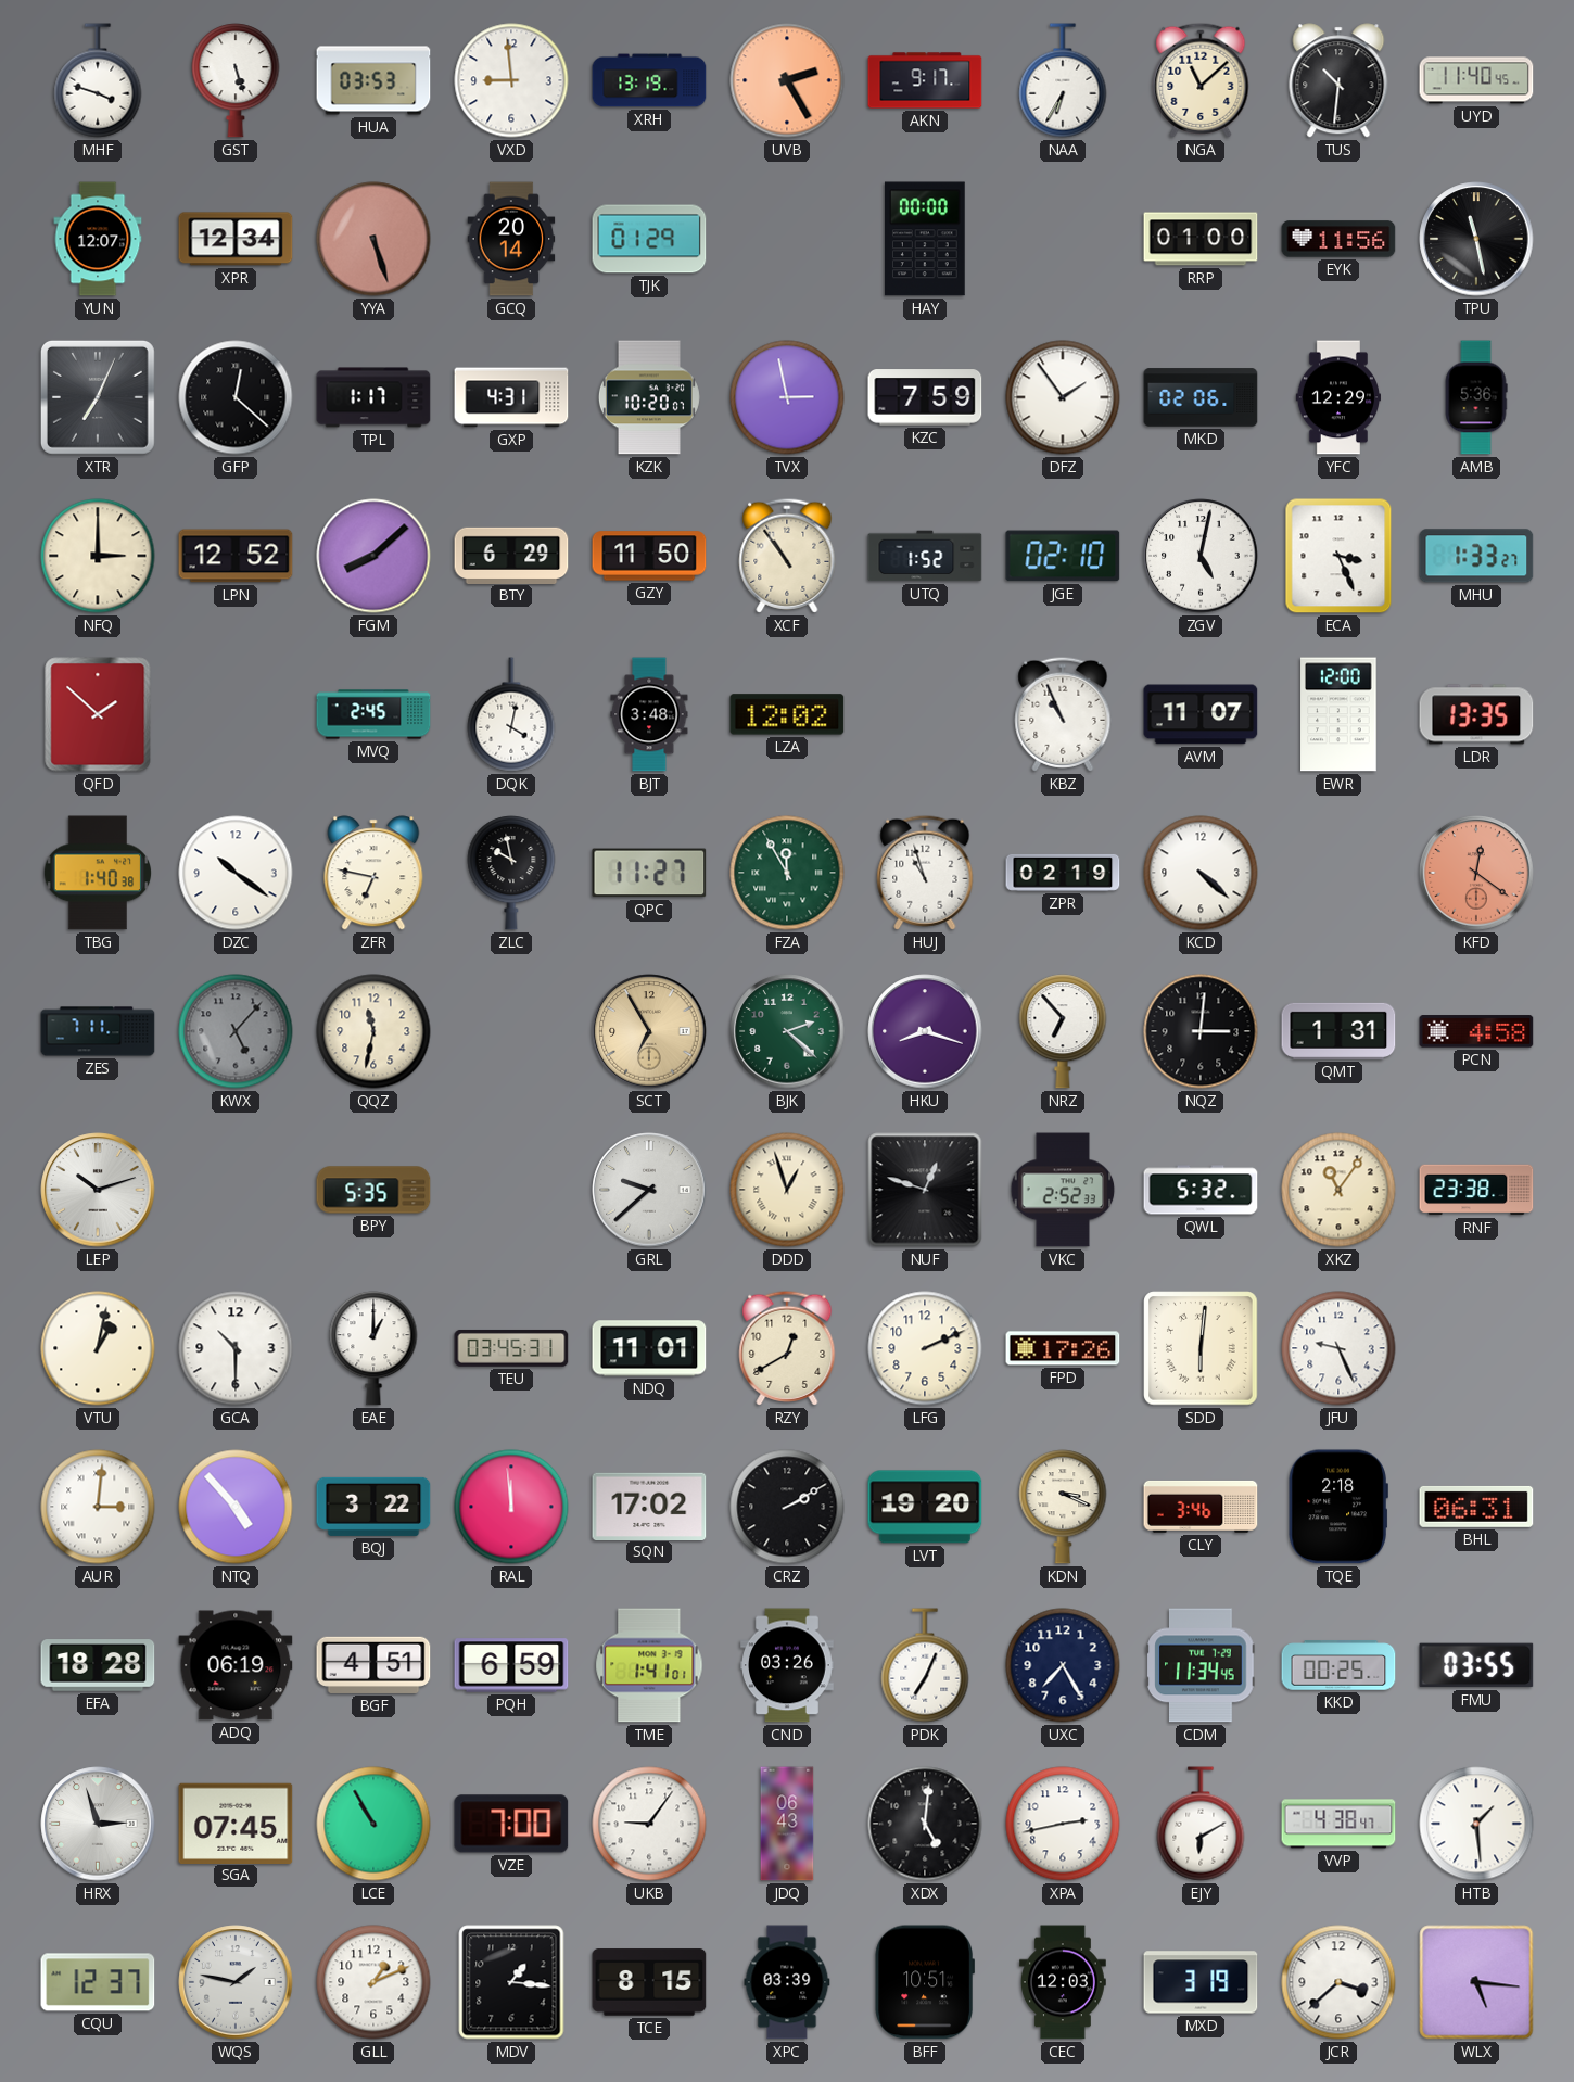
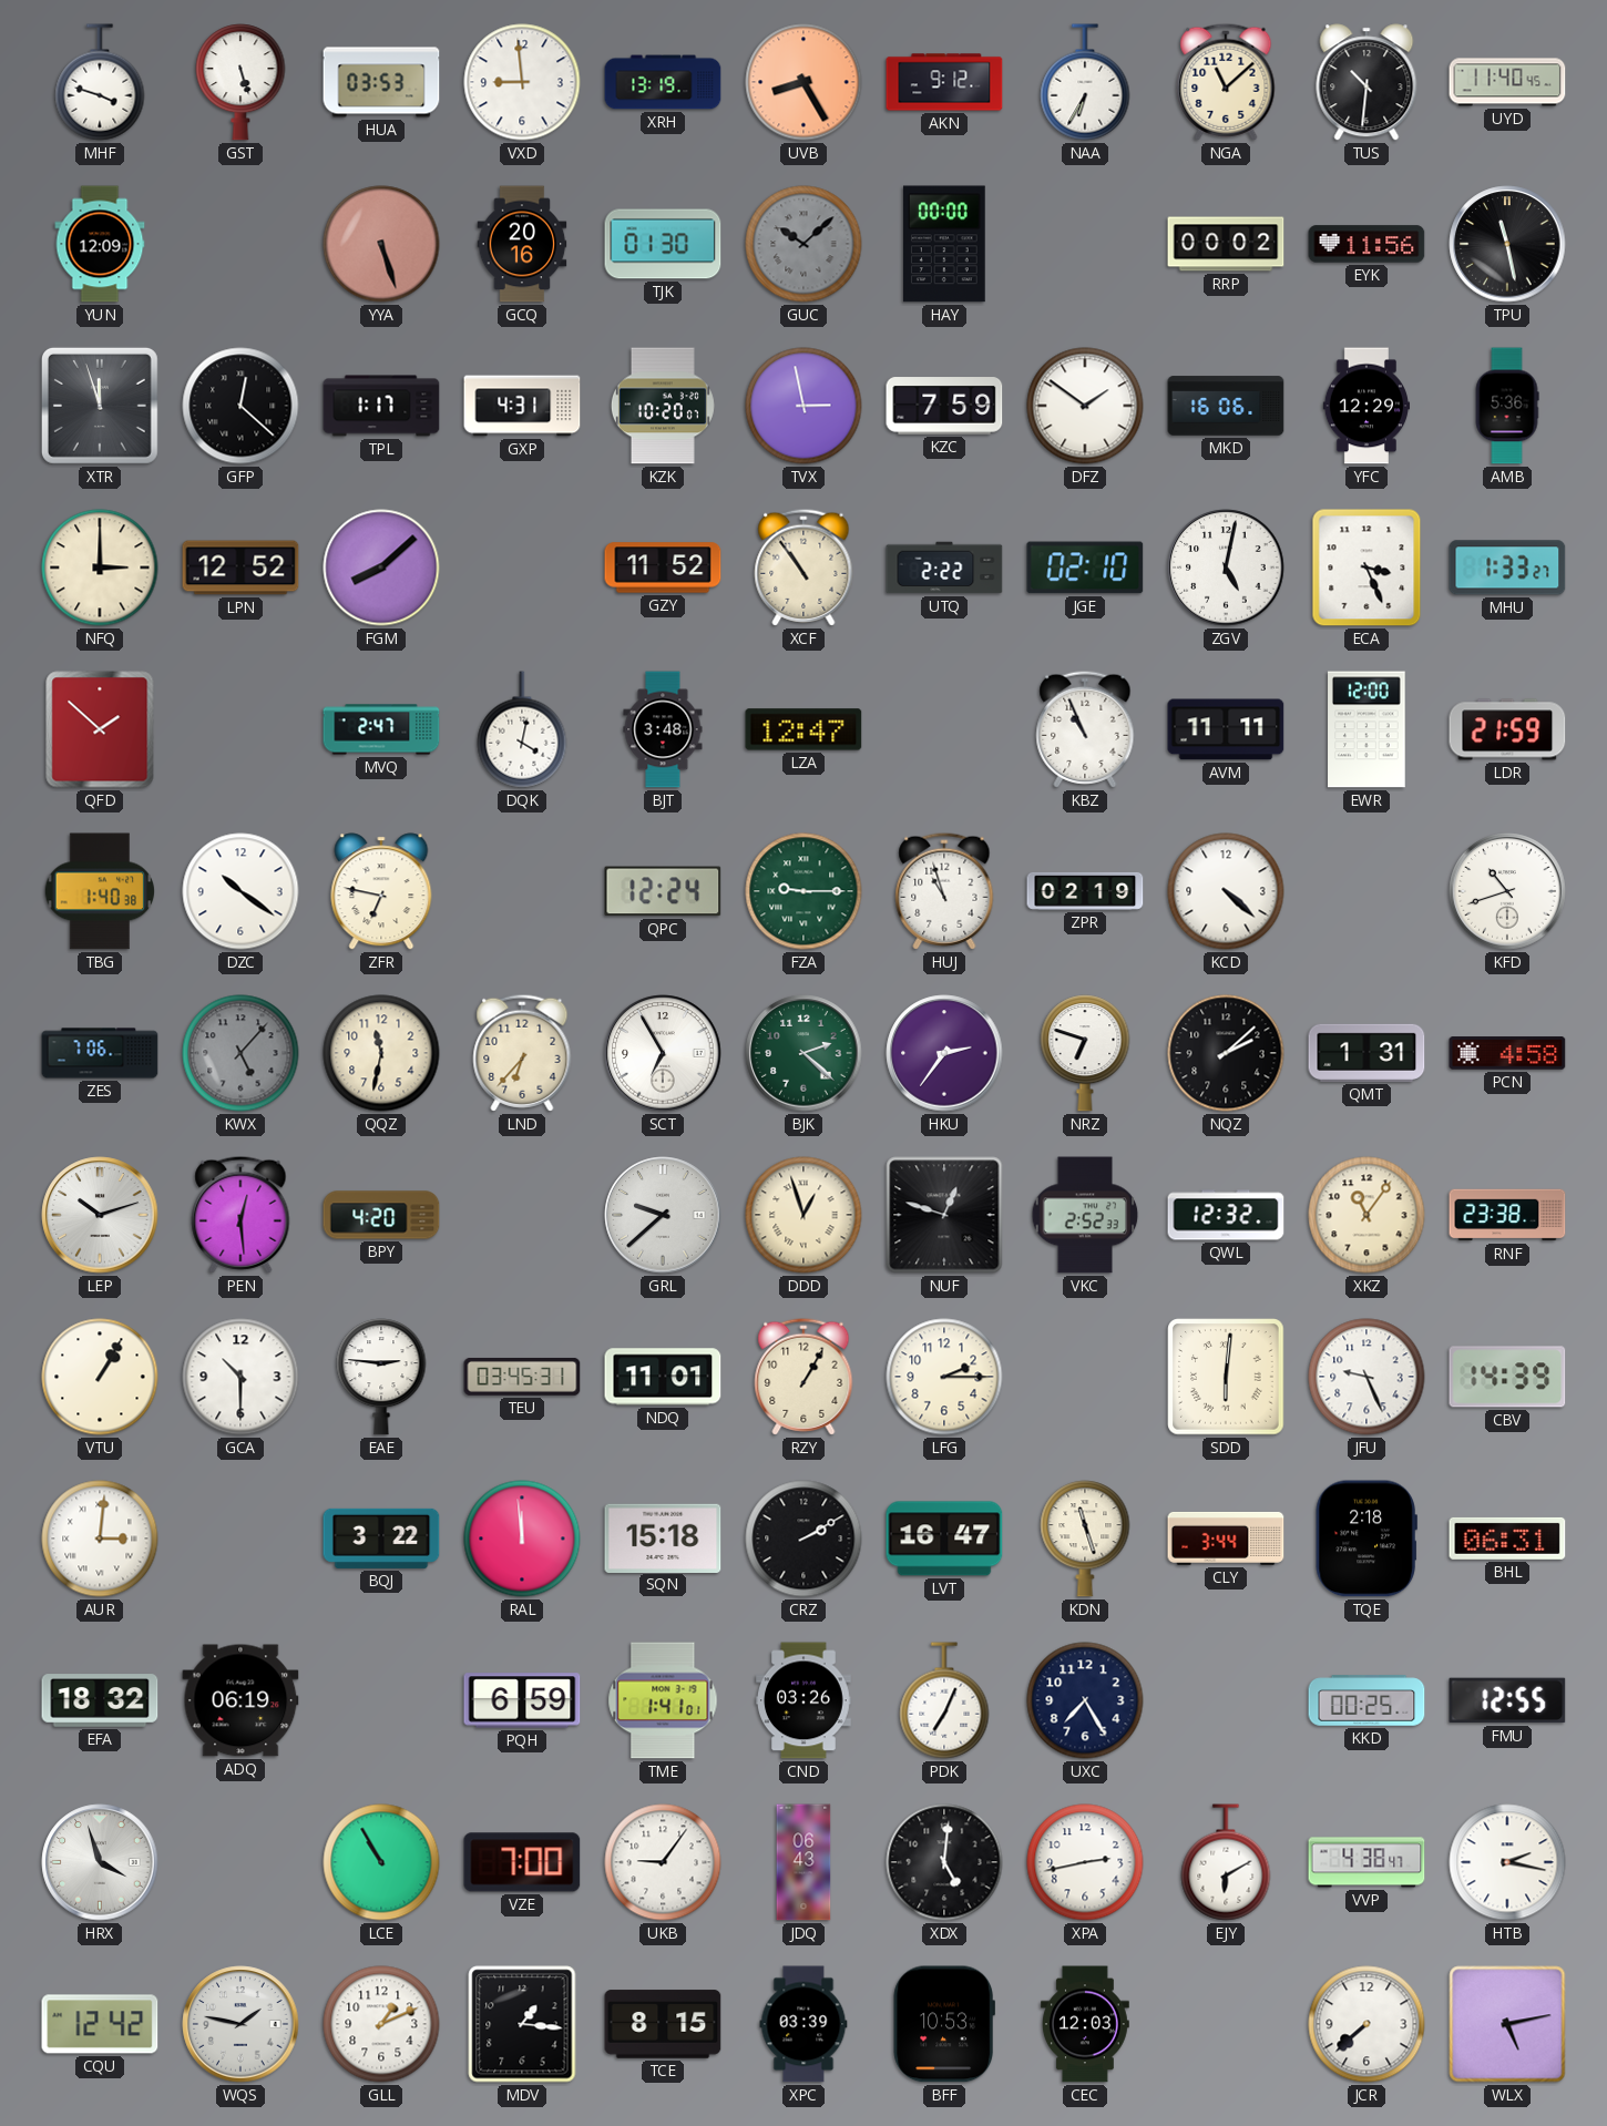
UVB: 2:25 -> 8:25
AKN: 9:17 -> 9:12
YUN: 12:07 -> 12:09
XPR: 12:34 -> none
GCQ: 20:14 -> 20:16
TJK: 01:29 -> 01:30
GUC: none -> 10:08
RRP: 01:00 -> 00:02
XTR: 7:04 -> 11:57
DFZ: 1:54 -> 1:51
MKD: 02:06 -> 16:06
BTY: 6:29 -> none
GZY: 11:50 -> 11:52
UTQ: 1:52 -> 2:22
MVQ: 2:45 -> 2:47
LZA: 12:02 -> 12:47
AVM: 11:07 -> 11:11
LDR: 13:35 -> 21:59
ZLC: 9:58 -> none
QPC: 11:27 -> 12:24
FZA: 11:55 -> 9:15
KFD: 12:21 -> 10:42
KFD dial: salmon -> white
ZES: 7:11 -> 7:06
LND: none -> 6:37
SCT dial: champagne -> white
HKU: 8:18 -> 2:36
NRZ: 6:53 -> 6:48
NQZ: 3:01 -> 2:08
PEN: none -> 12:29
BPY: 5:35 -> 4:20
QWL: 5:32 -> 12:32
VTU: 1:02 -> 1:05
EAE: 1:00 -> 2:46
RZY: 12:40 -> 1:05
LFG: 2:11 -> 2:15
FPD: 17:26 -> none
CBV: none -> 14:39
NTQ: 4:53 -> none
SQN: 17:02 -> 15:18
LVT: 19:20 -> 16:47
KDN: 3:19 -> 11:27
CLY: 3:46 -> 3:44
EFA: 18:28 -> 18:32
BGF: 4:51 -> none
CDM: 11:34 -> none
FMU: 03:55 -> 12:55
HRX: 2:57 -> 3:57
SGA: 07:45 -> none
HTB: 1:29 -> 2:17
CQU: 12:37 -> 12:42
BFF: 10:51 -> 10:53
MXD: 3:19 -> none
JCR: 3:38 -> 7:38
WLX: 5:16 -> 5:13
